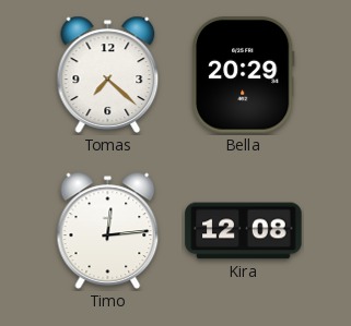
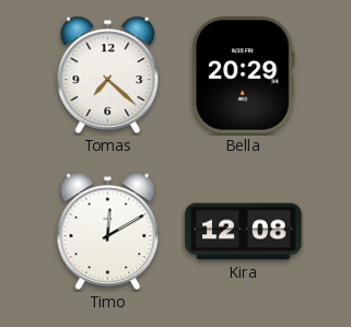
Timo: 12:14 -> 12:10
